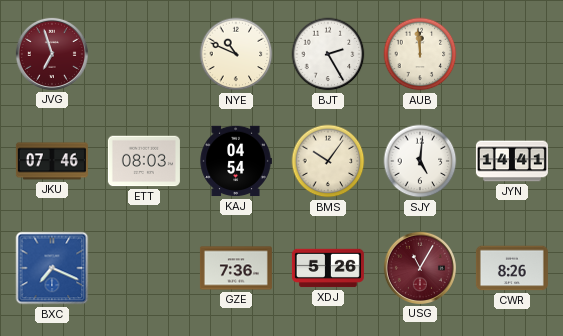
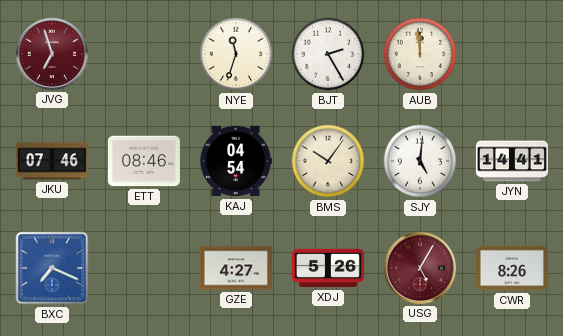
NYE: 10:49 -> 11:33
ETT: 08:03 -> 08:46
GZE: 7:36 -> 4:27
USG: 11:05 -> 5:05
